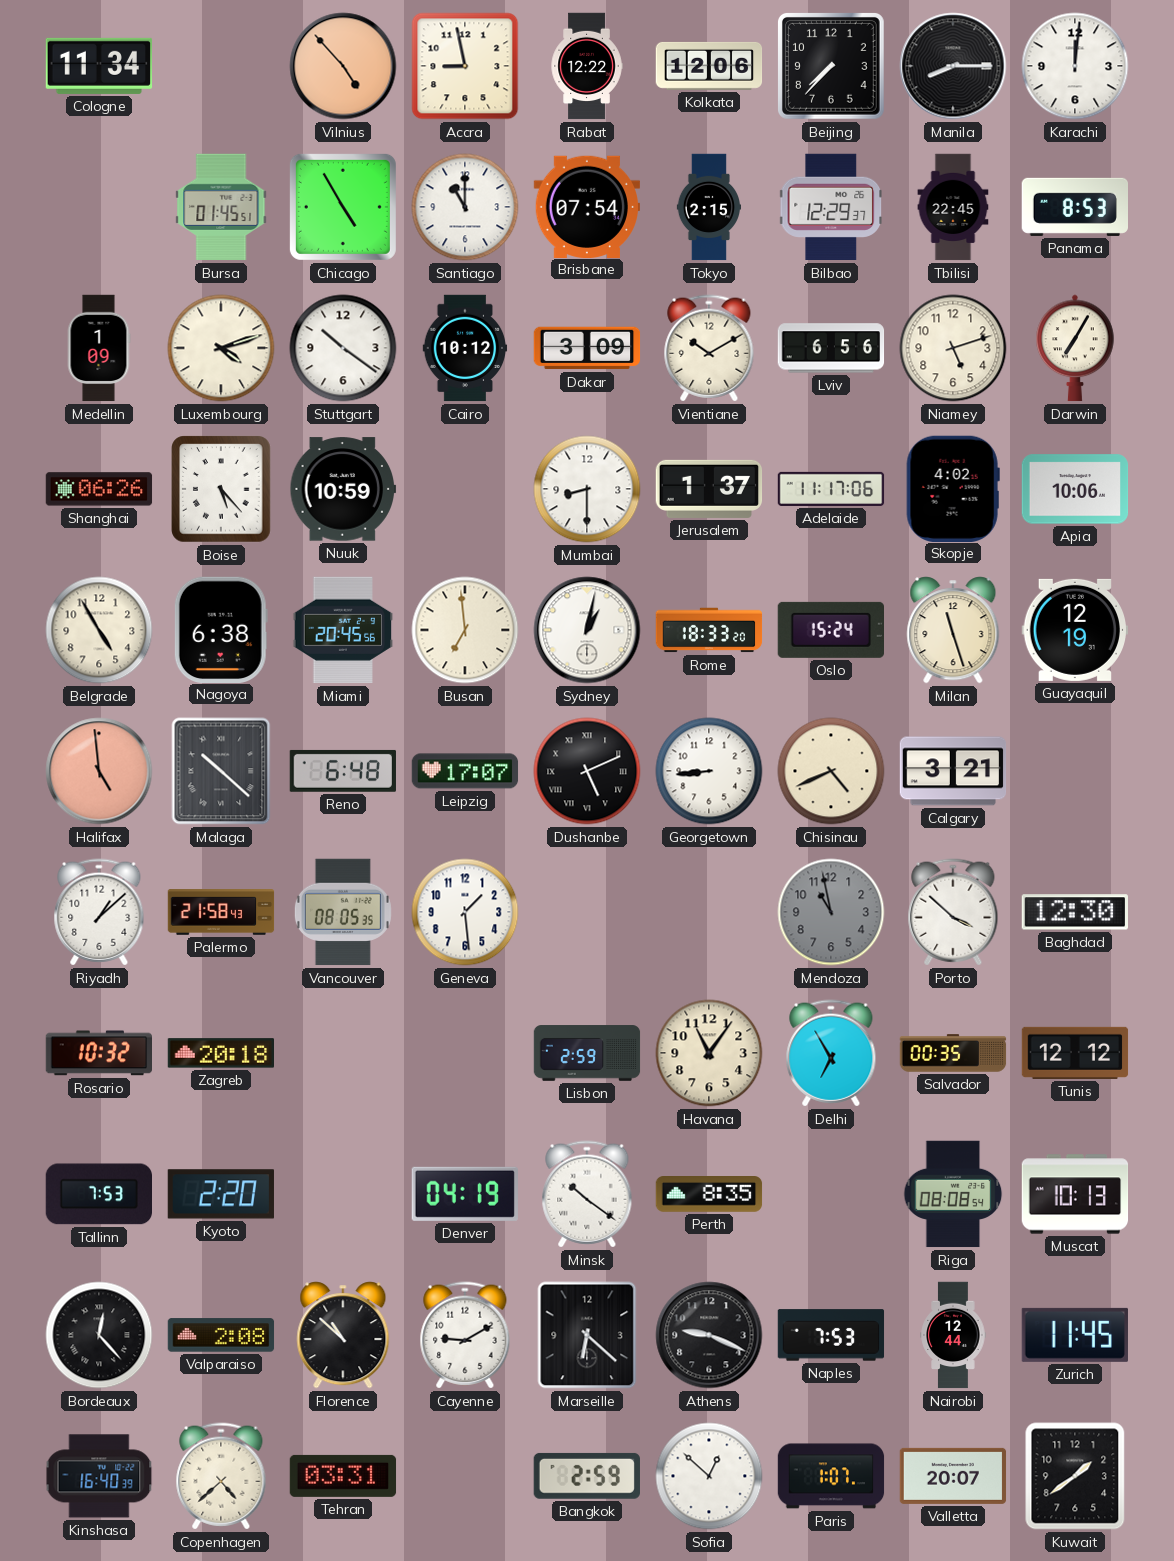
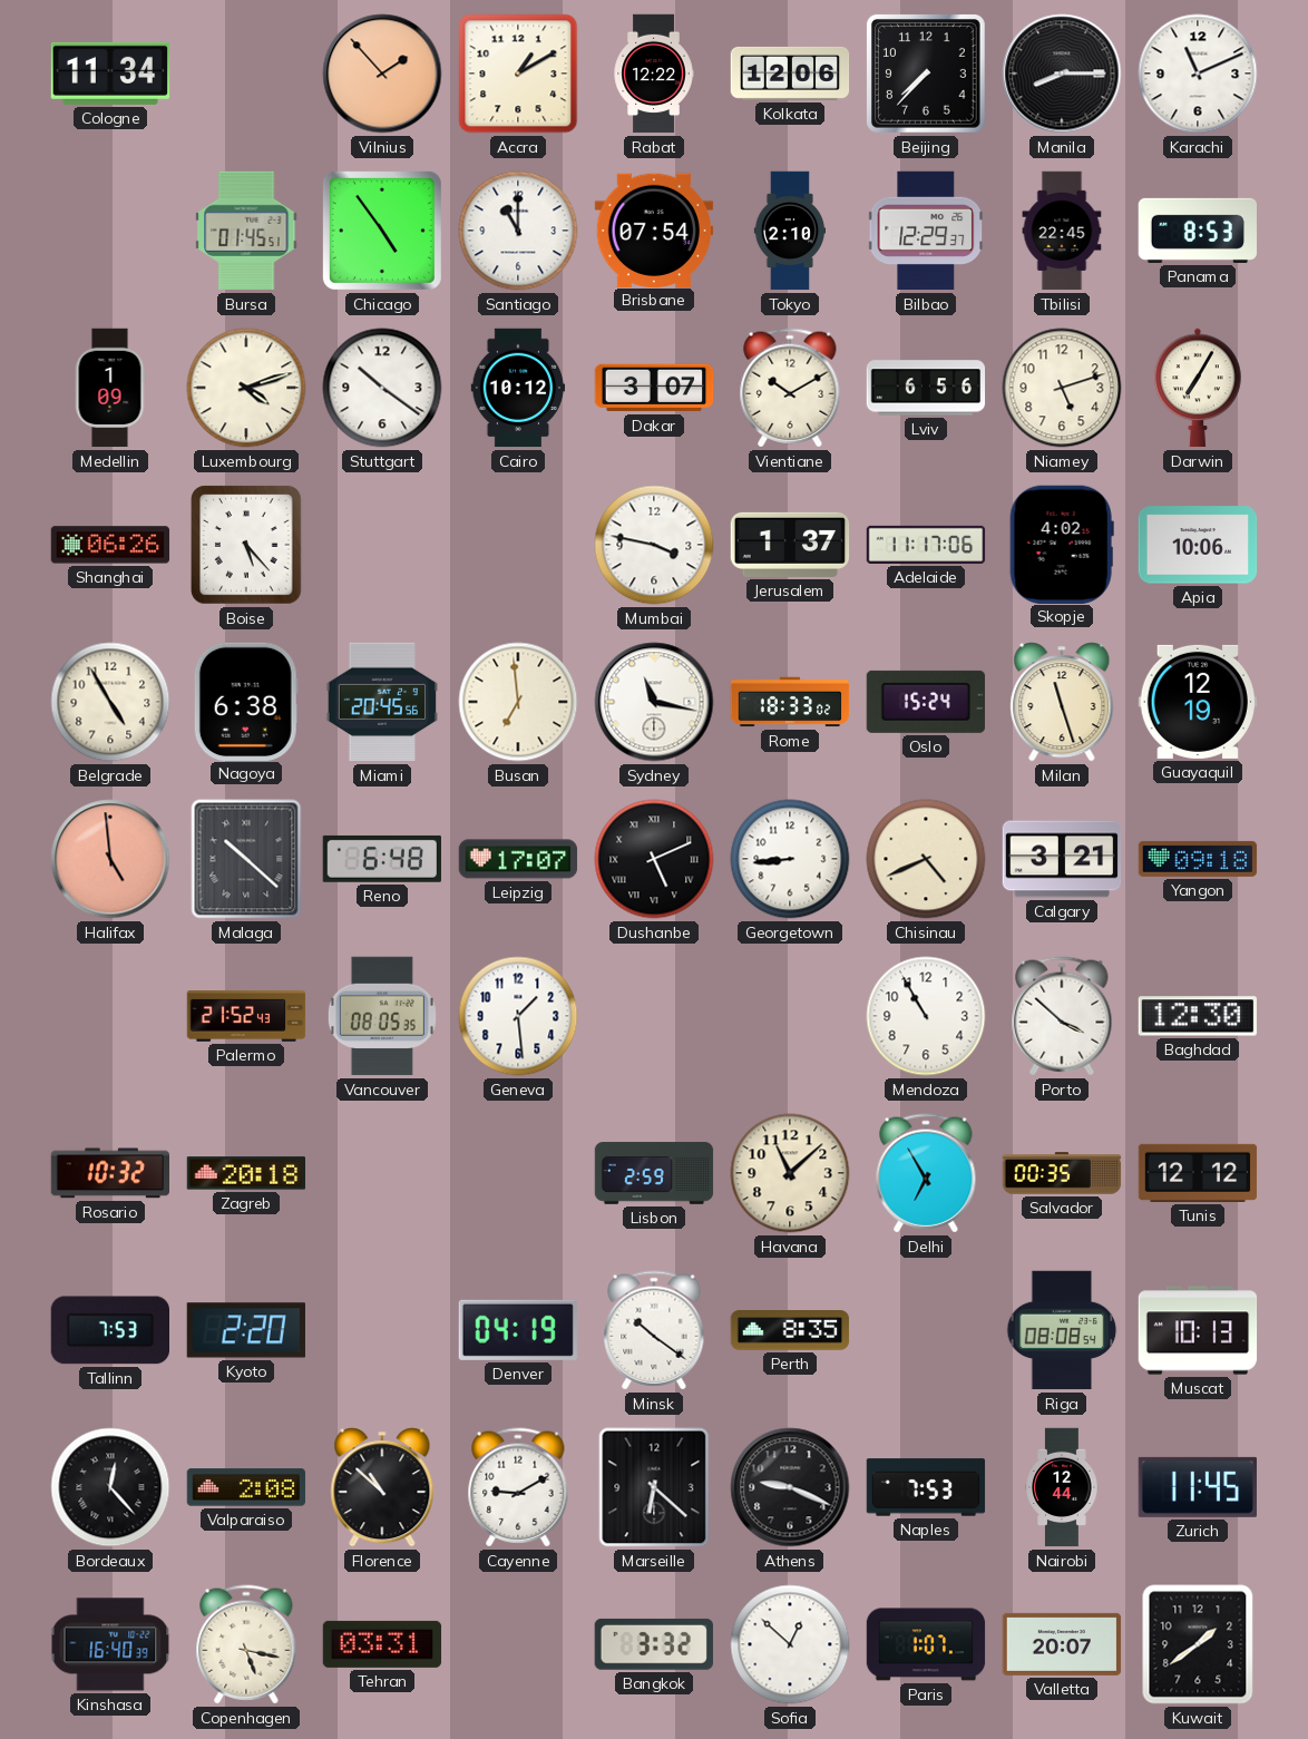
Vilnius: 4:53 -> 1:53
Accra: 8:58 -> 1:10
Karachi: 12:01 -> 11:11
Chicago: 4:55 -> 4:54
Tokyo: 2:15 -> 2:10
Dakar: 3:09 -> 3:07
Nuuk: 10:59 -> none
Mumbai: 8:30 -> 3:47
Sydney: 1:02 -> 11:17
Rome: 18:33:20 -> 18:33:02
Yangon: none -> 09:18
Riyadh: 1:08 -> none
Palermo: 21:58 -> 21:52
Mendoza: 10:58 -> 10:55
Mendoza dial: grey -> white
Havana: 11:06 -> 11:08
Copenhagen: 4:38 -> 5:17
Bangkok: 2:59 -> 3:32
